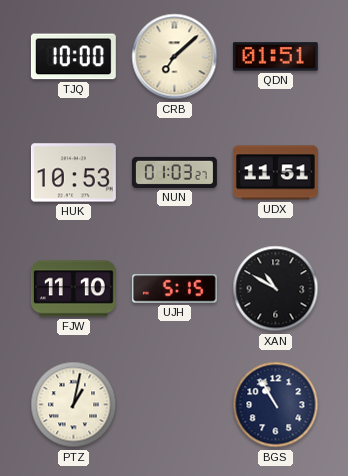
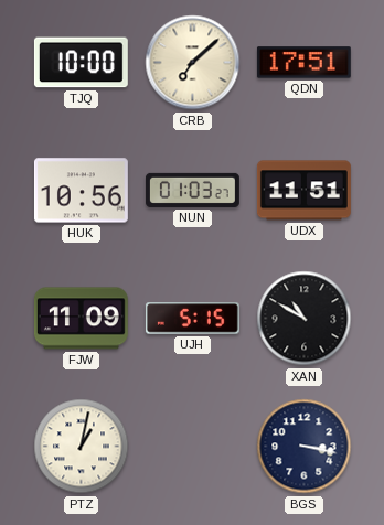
QDN: 01:51 -> 17:51
HUK: 10:53 -> 10:56
FJW: 11:10 -> 11:09
BGS: 10:55 -> 3:17
